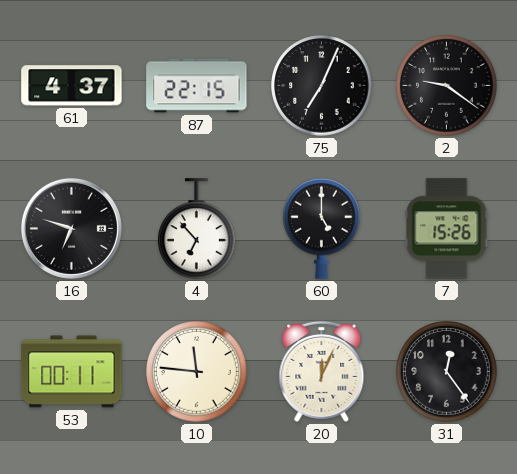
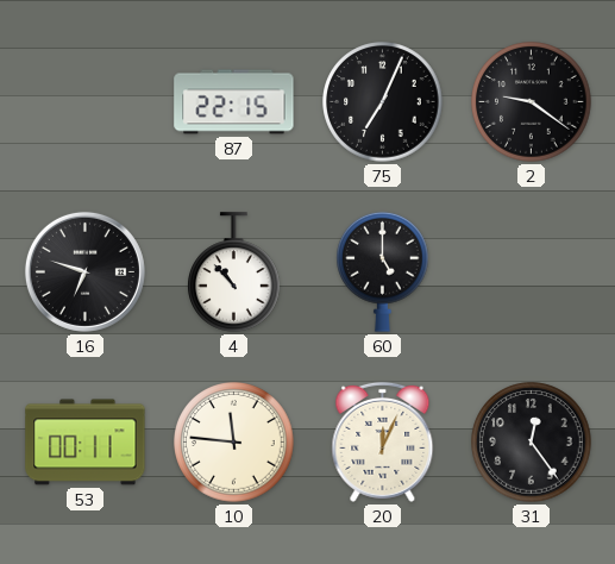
61: 4:37 -> none
4: 6:53 -> 10:53
7: 15:26 -> none
